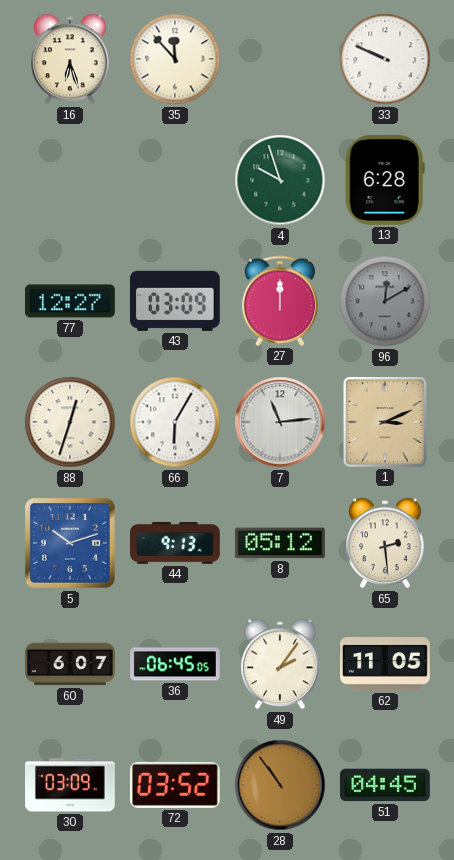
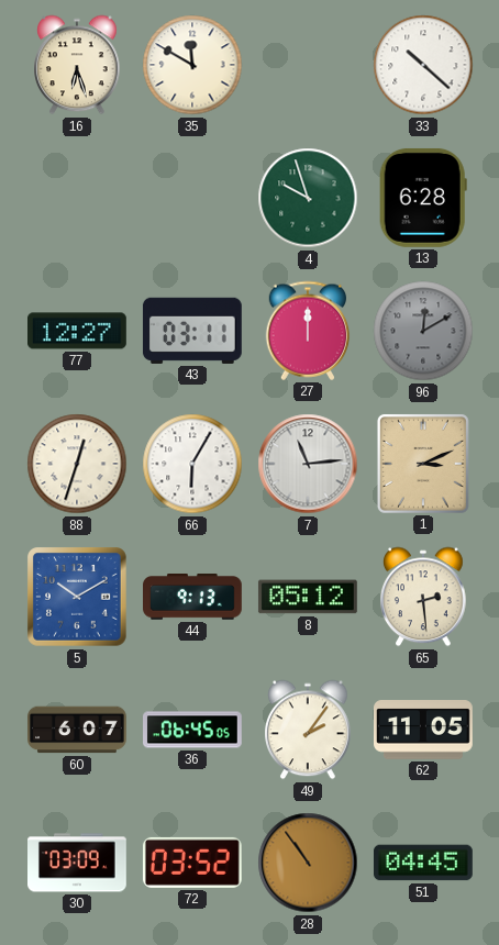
35: 11:53 -> 11:50
33: 9:49 -> 10:22
43: 03:09 -> 03:11
5: 10:12 -> 10:10
